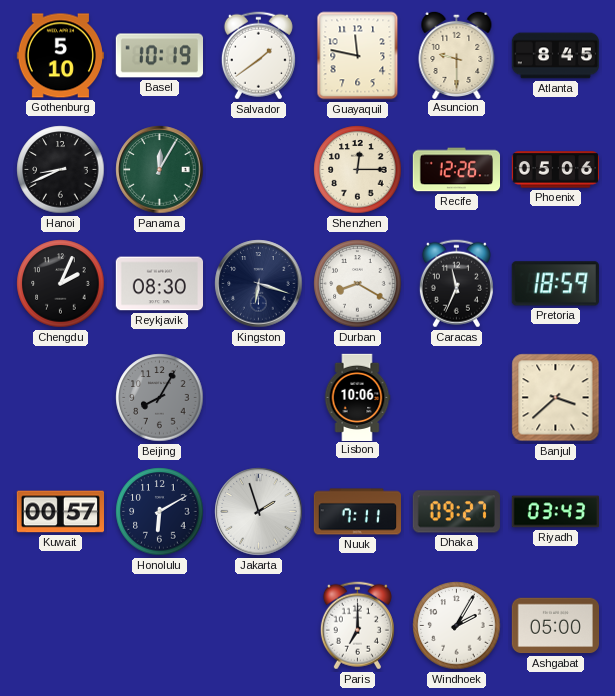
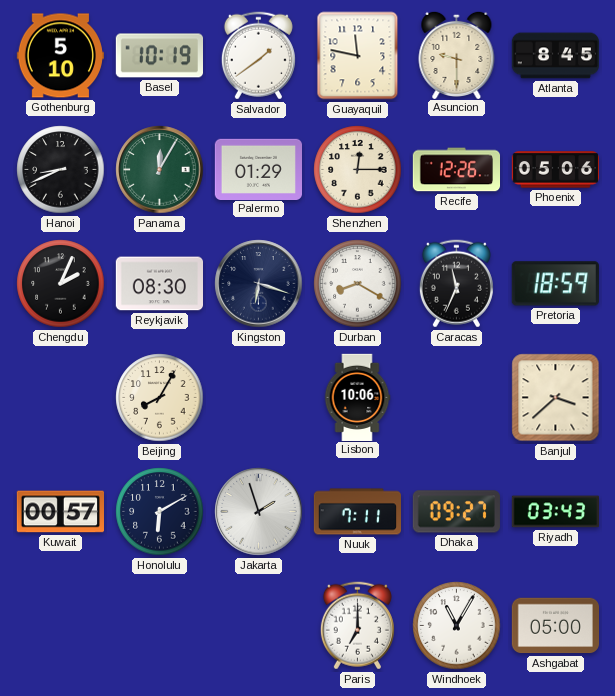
Palermo: none -> 01:29
Beijing dial: grey -> cream
Windhoek: 2:05 -> 11:05
